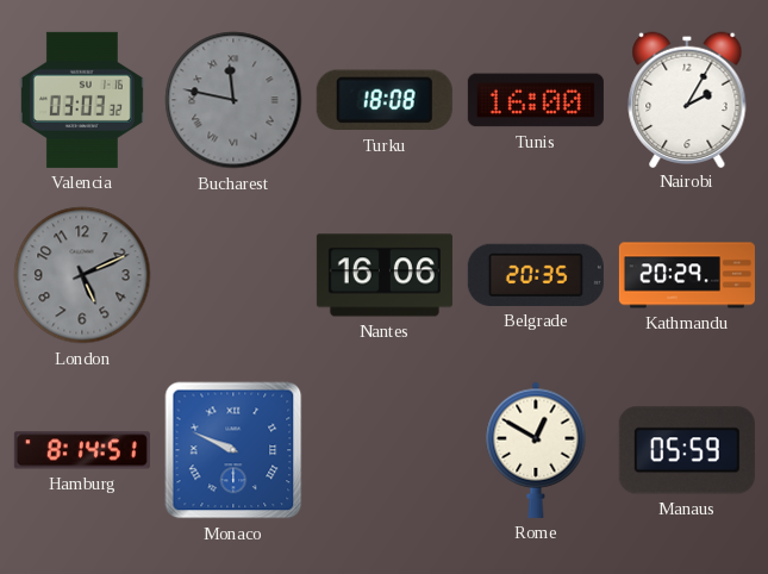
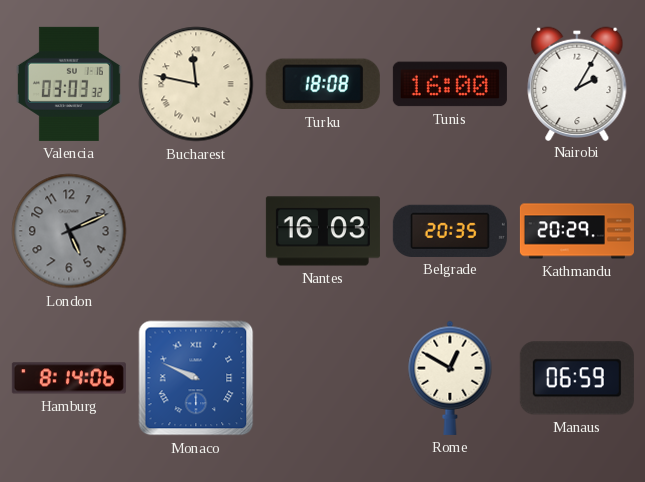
Bucharest dial: grey -> cream
Nantes: 16:06 -> 16:03
Hamburg: 8:14:51 -> 8:14:06
Manaus: 05:59 -> 06:59
